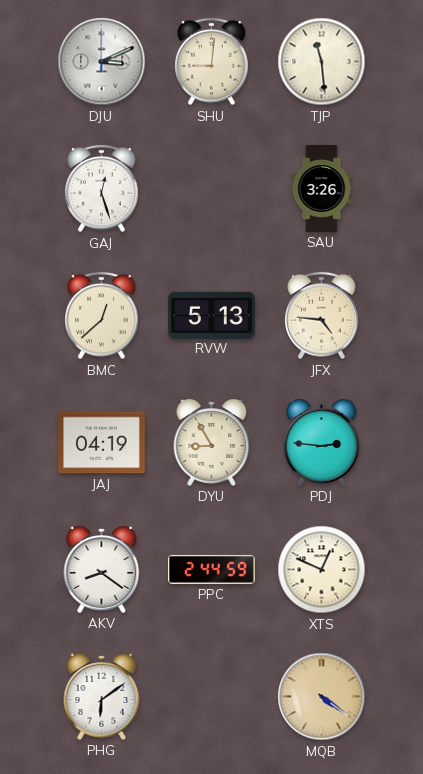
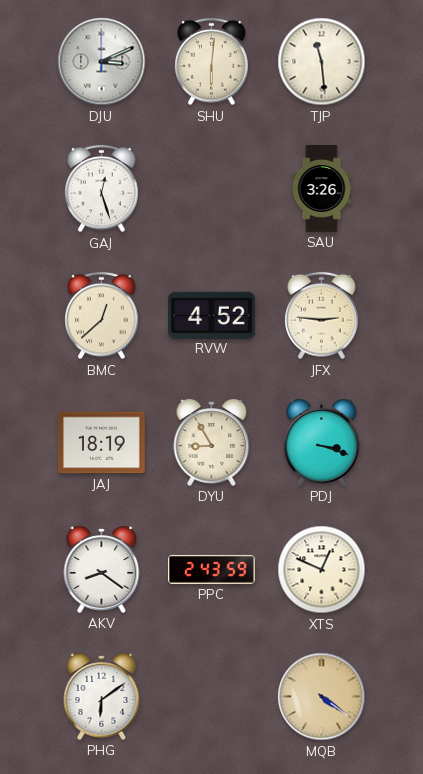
SHU: 9:01 -> 6:01
RVW: 5:13 -> 4:52
JFX: 4:46 -> 2:46
JAJ: 04:19 -> 18:19
PDJ: 2:46 -> 3:18
PPC: 2:44 -> 2:43
